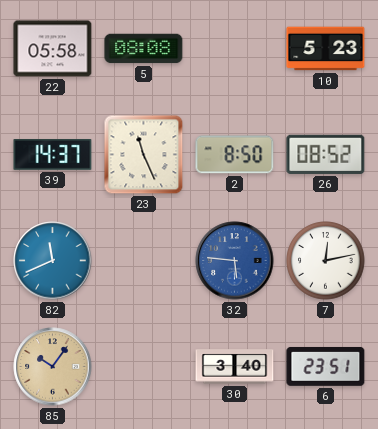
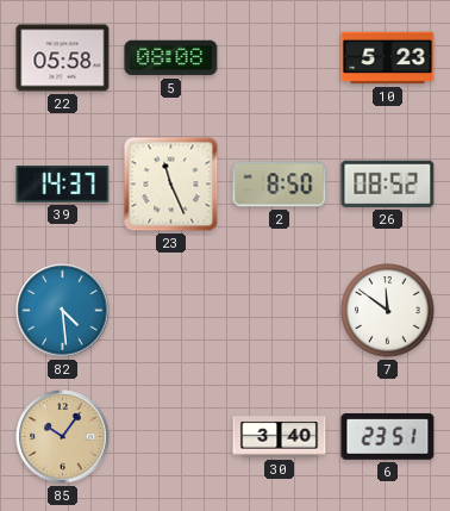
82: 11:41 -> 4:29
32: 5:46 -> none
7: 12:13 -> 11:51
